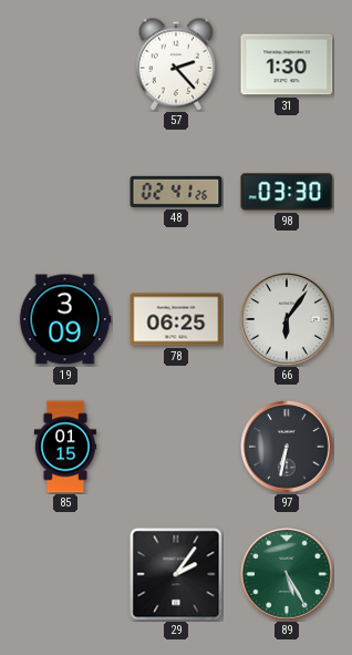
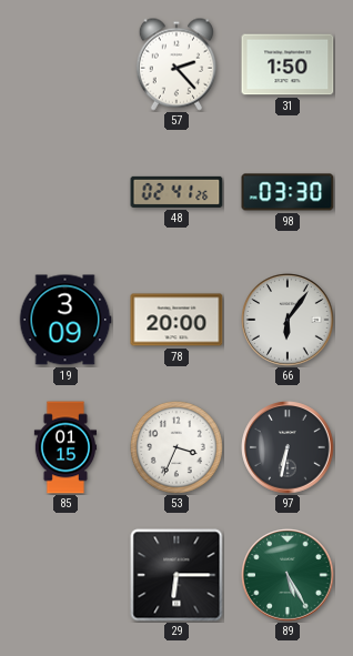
31: 1:30 -> 1:50
78: 06:25 -> 20:00
53: none -> 3:34
29: 2:06 -> 6:15
